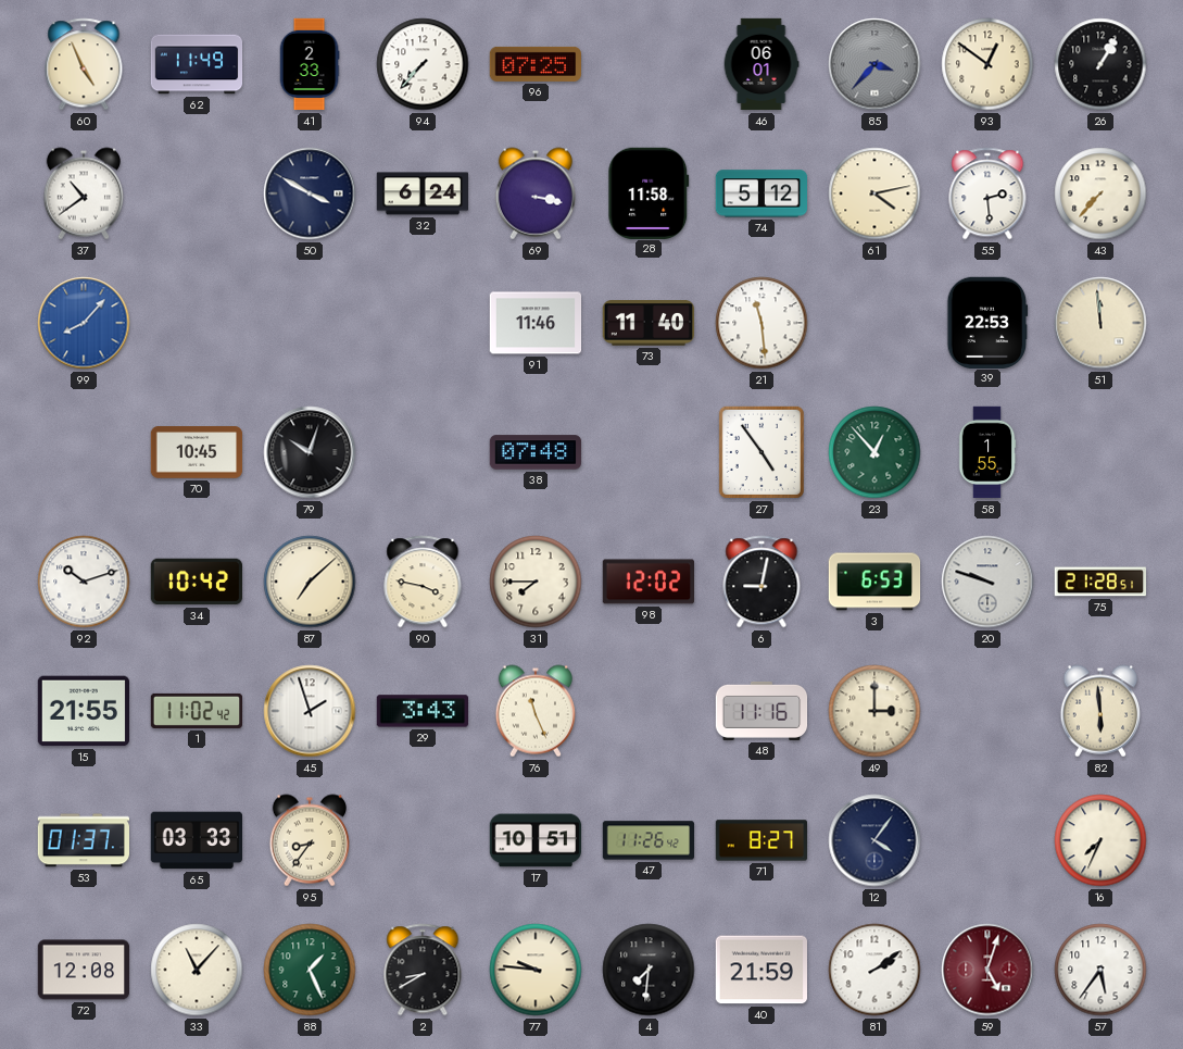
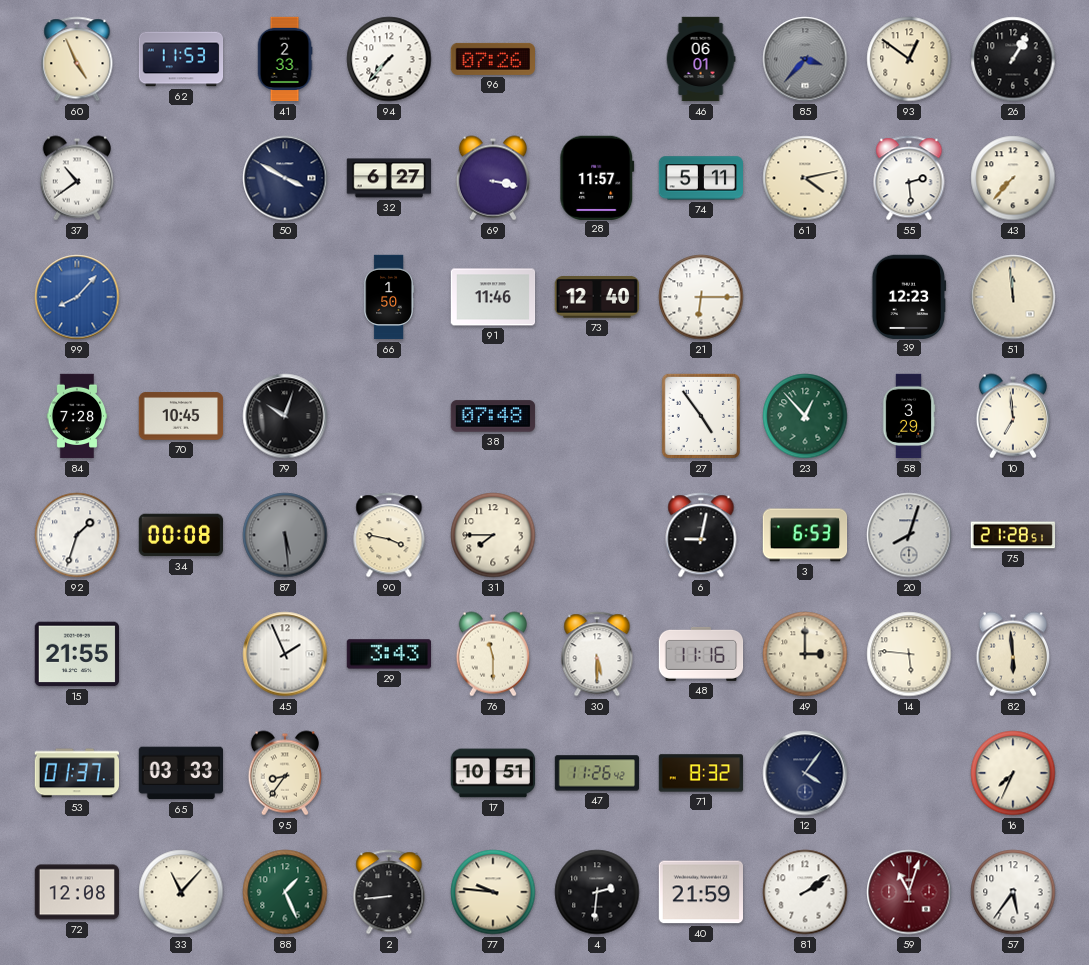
62: 11:49 -> 11:53
96: 07:25 -> 07:26
32: 6:24 -> 6:27
28: 11:58 -> 11:57
74: 5:12 -> 5:11
66: none -> 1:50
73: 11:40 -> 12:40
21: 11:29 -> 6:15
39: 22:53 -> 12:23
84: none -> 7:28
58: 1:55 -> 3:29
10: none -> 6:59
92: 10:12 -> 1:33
34: 10:42 -> 00:08
87: 7:08 -> 5:29
87 dial: cream -> grey
98: 12:02 -> none
20: 9:48 -> 8:03
1: 11:02 -> none
45: 1:57 -> 1:56
76: 11:26 -> 11:30
30: none -> 5:30
14: none -> 5:46
71: 8:27 -> 8:32
2: 8:40 -> 8:44
4: 7:31 -> 2:31
59: 5:03 -> 11:03
